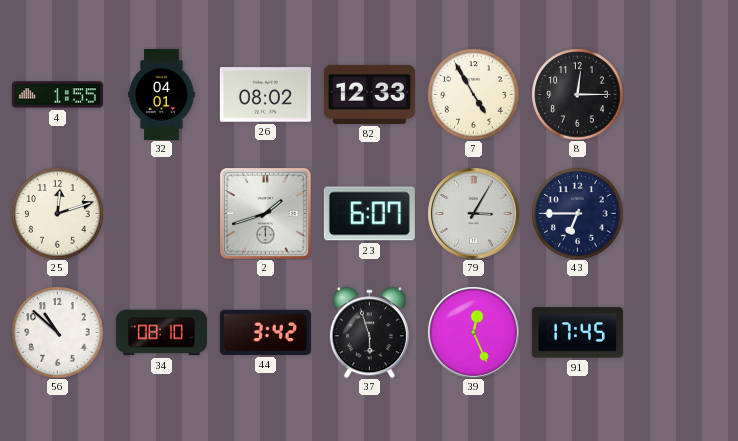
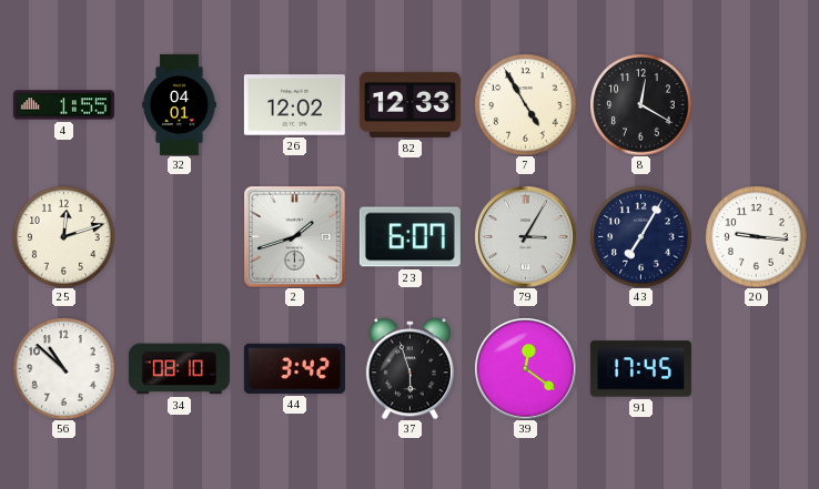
26: 08:02 -> 12:02
8: 12:15 -> 12:20
43: 6:45 -> 7:05
20: none -> 9:16
39: 12:26 -> 12:21
